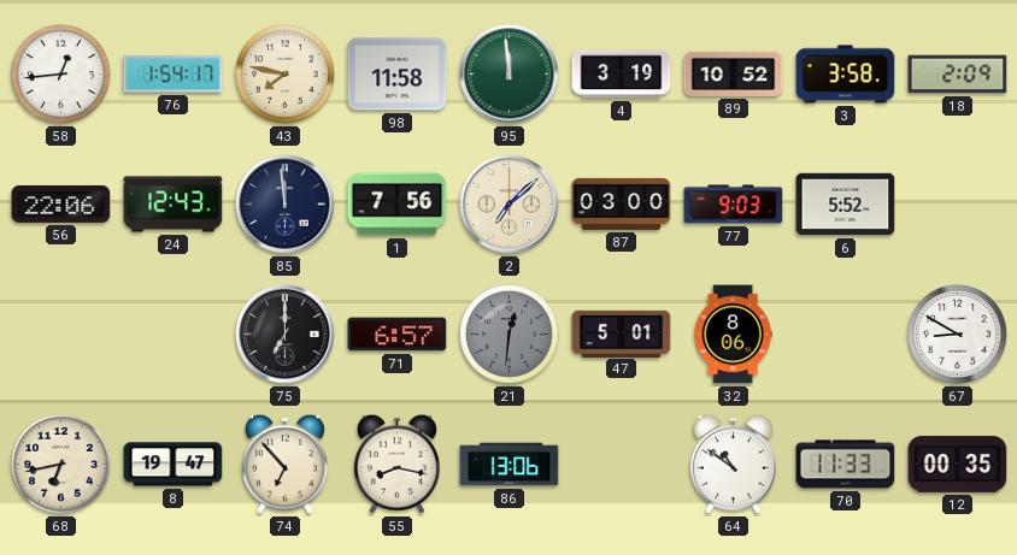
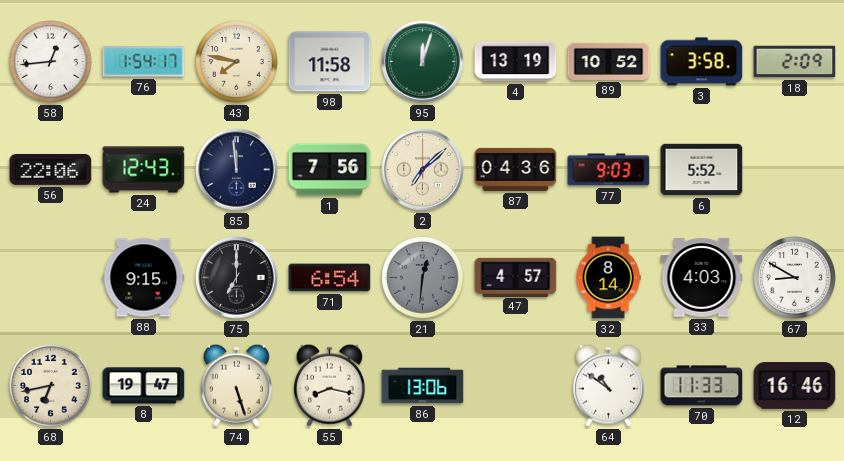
95: 11:59 -> 12:03
4: 3:19 -> 13:19
87: 03:00 -> 04:36
88: none -> 9:15
71: 6:57 -> 6:54
47: 5:01 -> 4:57
32: 8:06 -> 8:14
33: none -> 4:03
74: 6:53 -> 5:27
12: 00:35 -> 16:46
